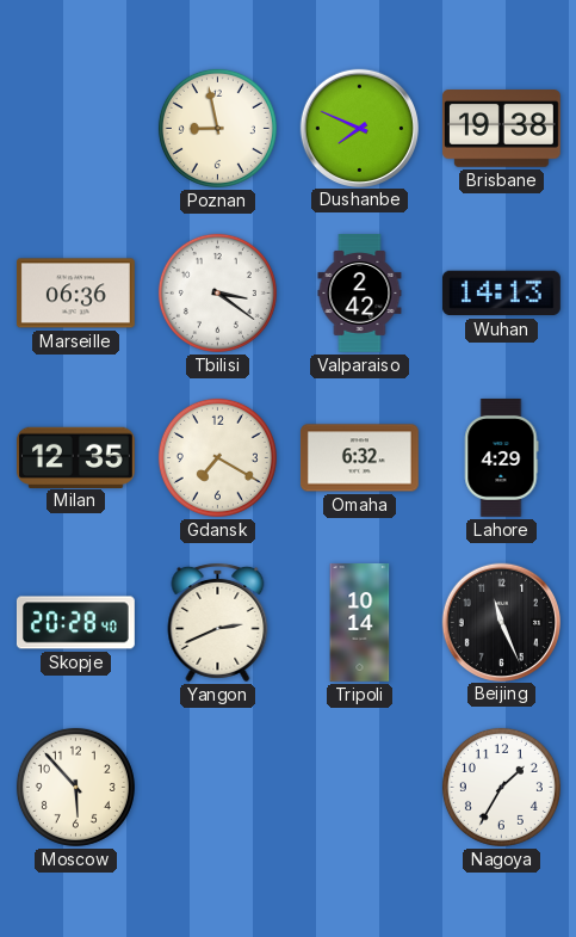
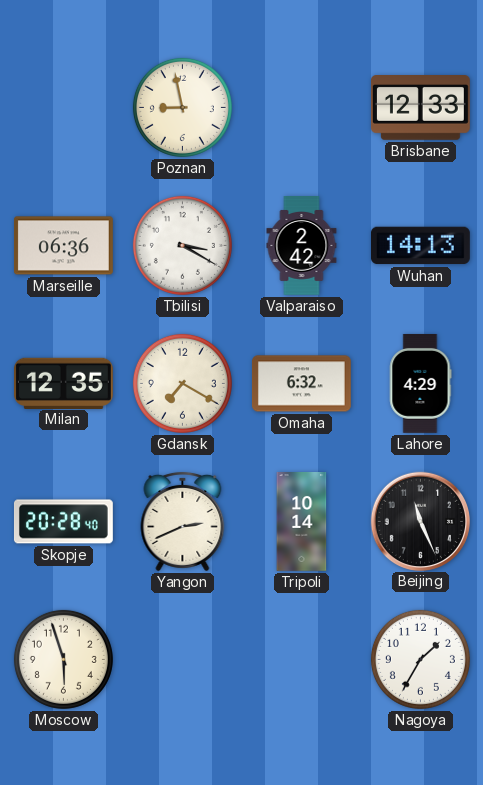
Dushanbe: 7:49 -> none
Brisbane: 19:38 -> 12:33
Tbilisi: 3:21 -> 3:20
Moscow: 5:53 -> 5:57
